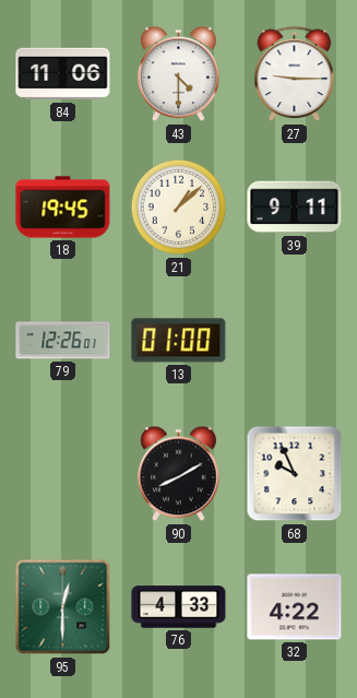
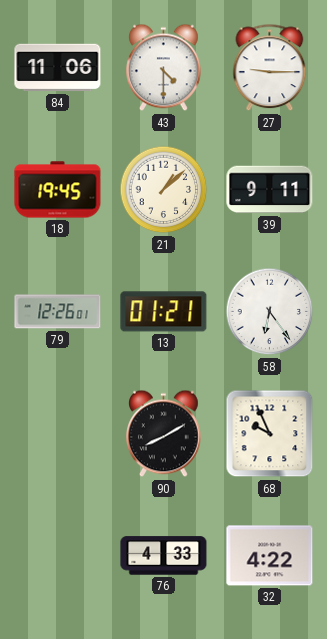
13: 01:00 -> 01:21
58: none -> 6:24
95: 12:30 -> none
